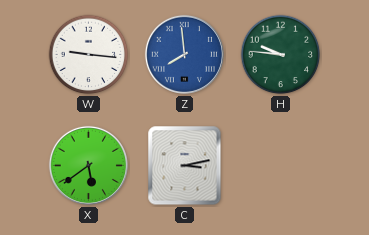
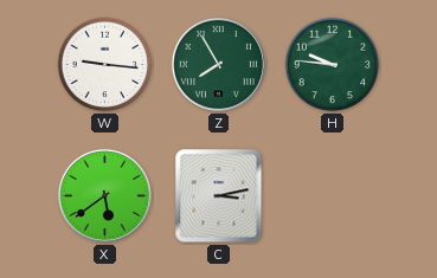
Z: 7:59 -> 7:55
Z dial: blue -> green
